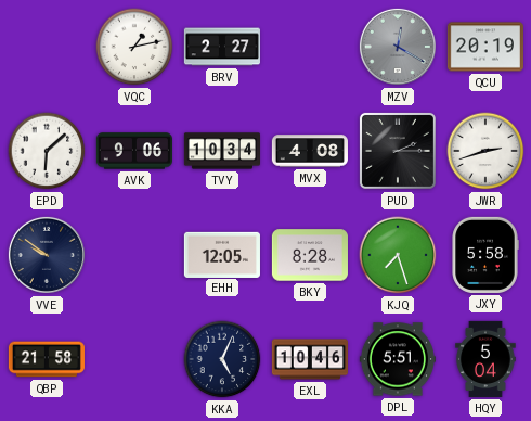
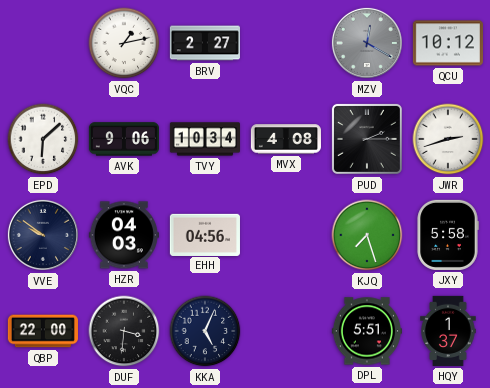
QCU: 20:19 -> 10:12
HZR: none -> 04:03
EHH: 12:05 -> 04:56
BKY: 8:28 -> none
QBP: 21:58 -> 22:00
DUF: none -> 3:31
EXL: 10:46 -> none
HQY: 5:04 -> 1:37
